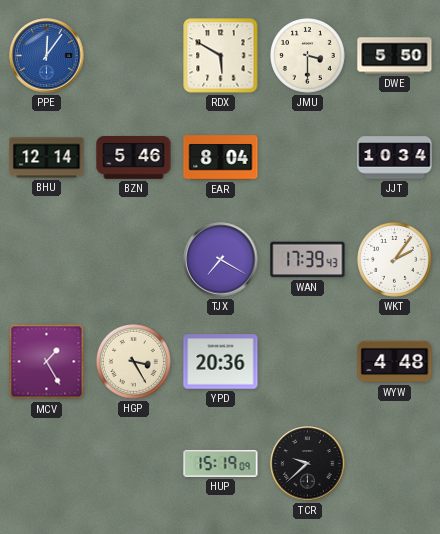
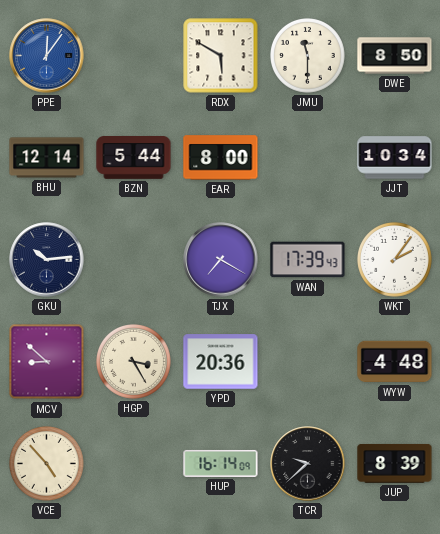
JMU: 3:30 -> 11:30
DWE: 5:50 -> 8:50
BZN: 5:46 -> 5:44
EAR: 8:04 -> 8:00
GKU: none -> 10:14
MCV: 1:25 -> 8:52
VCE: none -> 4:53
HUP: 15:19 -> 16:14
JUP: none -> 8:39
